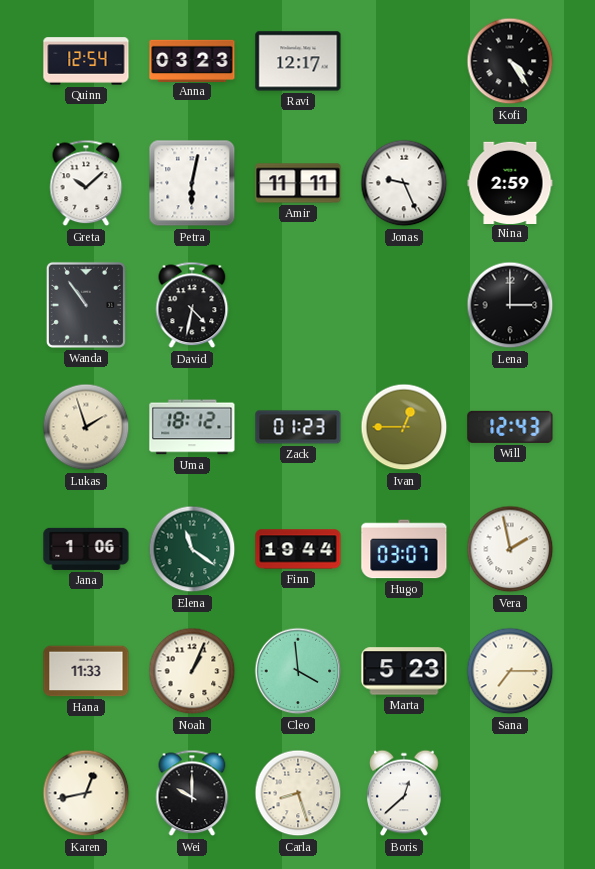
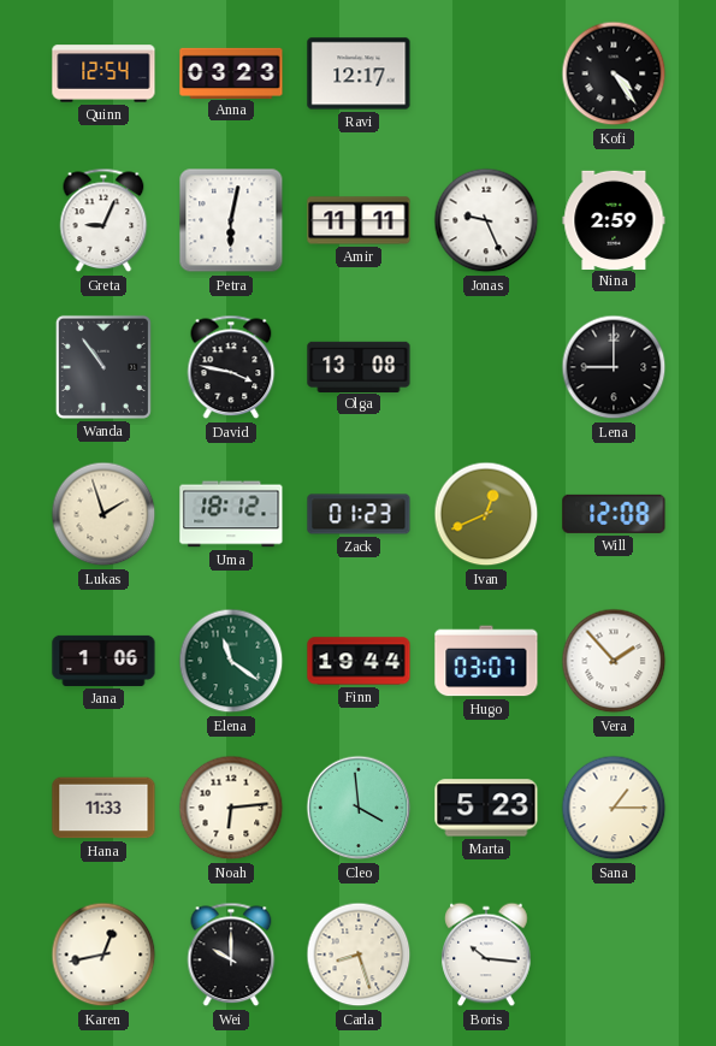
Greta: 10:08 -> 9:04
David: 4:32 -> 3:47
Olga: none -> 13:08
Lena: 3:00 -> 9:00
Ivan: 12:45 -> 12:41
Will: 12:43 -> 12:08
Vera: 1:58 -> 1:53
Noah: 1:04 -> 6:14
Sana: 7:15 -> 1:15
Boris: 12:38 -> 10:16
